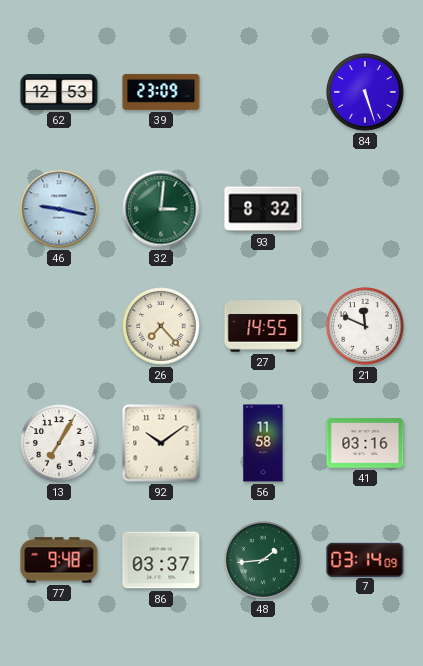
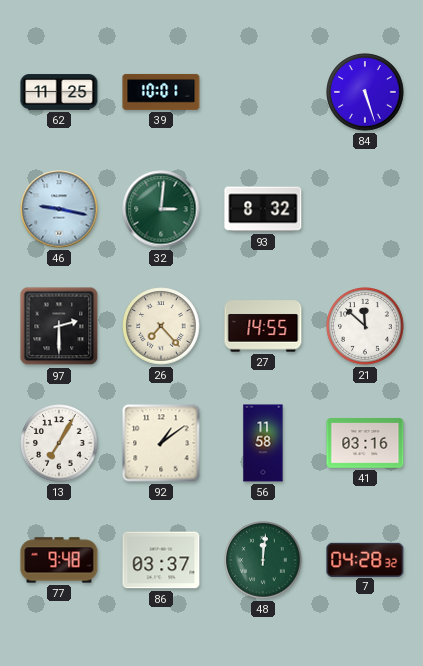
62: 12:53 -> 11:25
39: 23:09 -> 10:01
97: none -> 2:30
21: 11:49 -> 11:52
92: 10:09 -> 1:09
48: 1:44 -> 12:01
7: 03:14 -> 04:28
